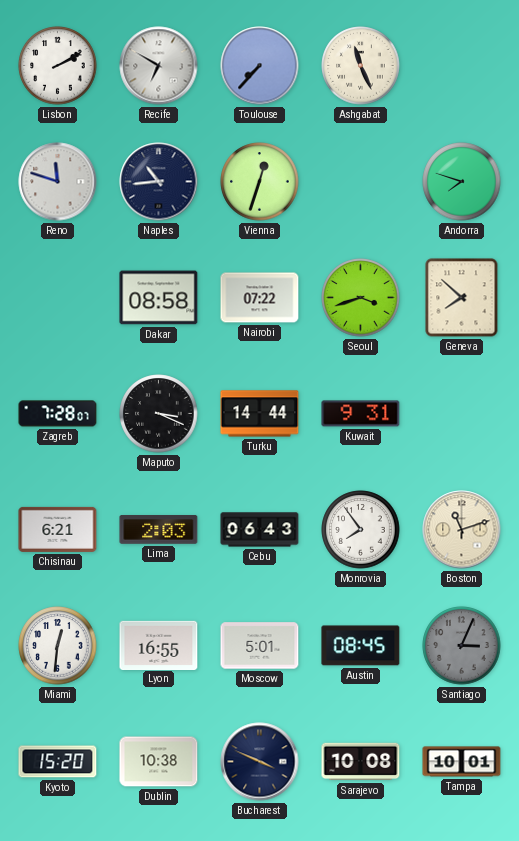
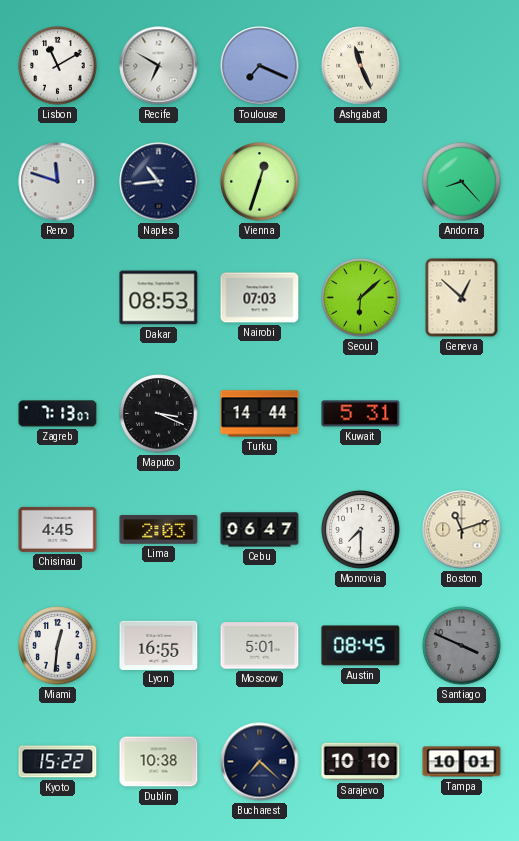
Lisbon: 2:10 -> 11:10
Toulouse: 7:37 -> 7:19
Andorra: 7:48 -> 8:23
Dakar: 08:58 -> 08:53
Nairobi: 07:22 -> 07:03
Seoul: 3:42 -> 6:08
Geneva: 7:52 -> 12:52
Zagreb: 7:28 -> 7:13
Kuwait: 9:31 -> 5:31
Chisinau: 6:21 -> 4:45
Cebu: 06:43 -> 06:47
Monrovia: 7:54 -> 7:30
Santiago: 3:04 -> 3:49
Kyoto: 15:20 -> 15:22
Bucharest: 3:49 -> 7:22
Sarajevo: 10:08 -> 10:10
